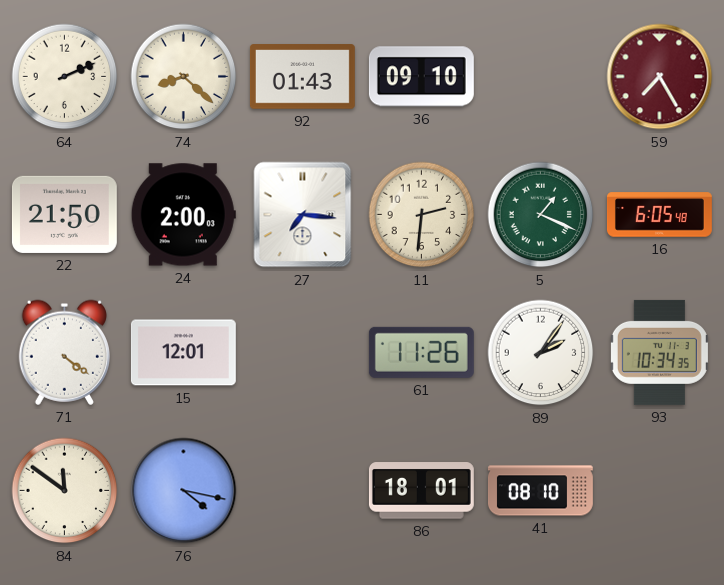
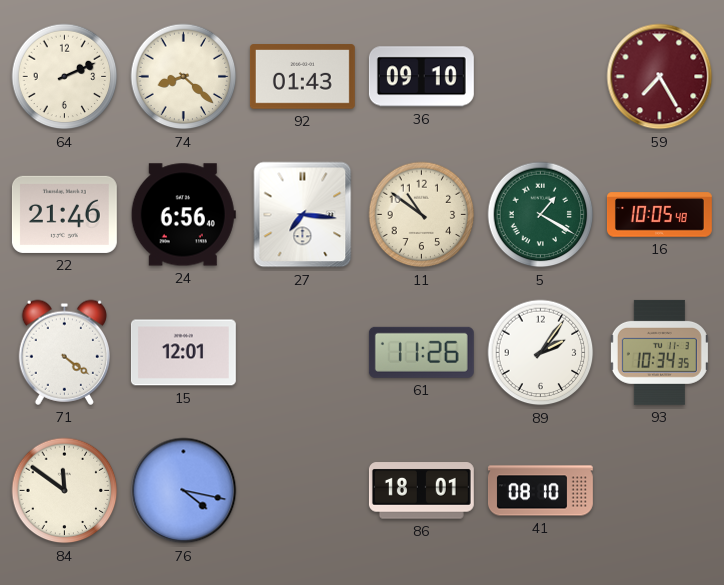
22: 21:50 -> 21:46
24: 2:00 -> 6:56
11: 2:31 -> 10:51
5: 1:19 -> 1:20
16: 6:05 -> 10:05
